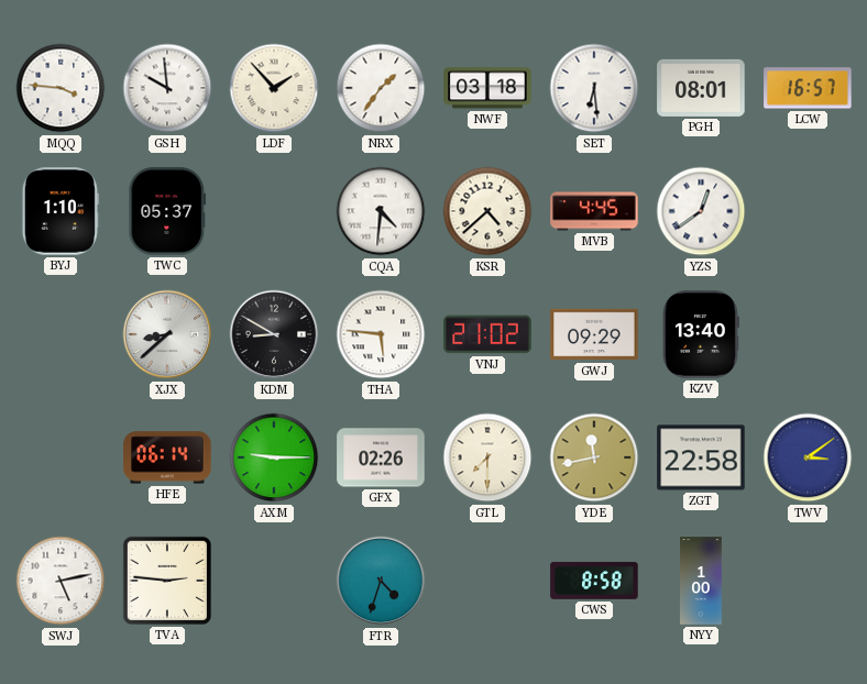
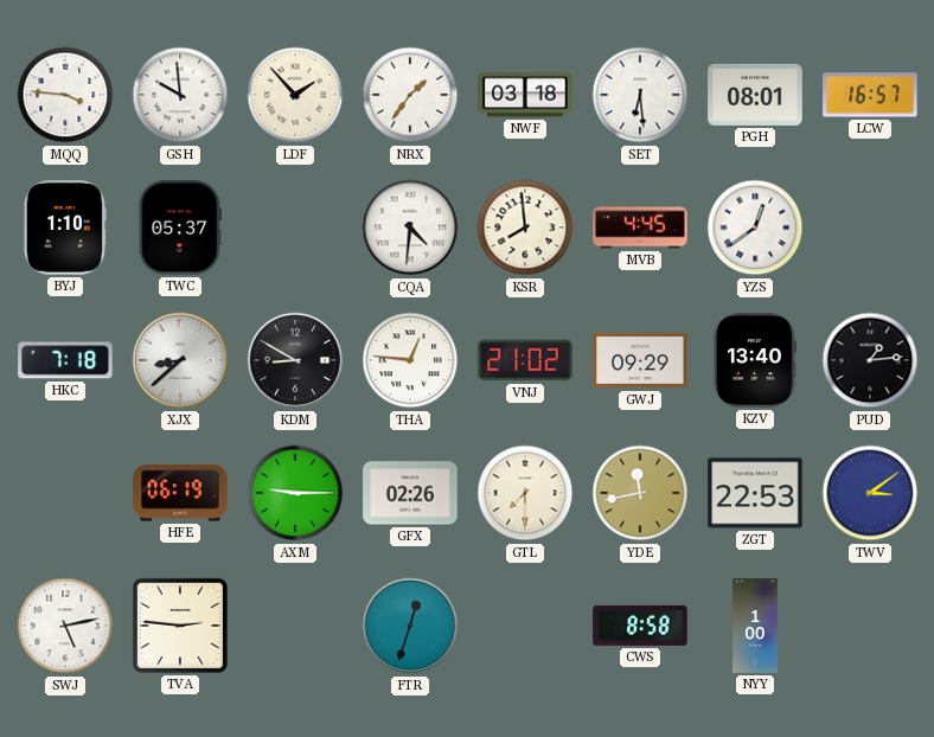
KSR: 4:38 -> 7:59
HKC: none -> 7:18
THA: 5:46 -> 12:46
PUD: none -> 1:14
HFE: 06:14 -> 06:19
ZGT: 22:58 -> 22:53
FTR: 4:33 -> 12:33
